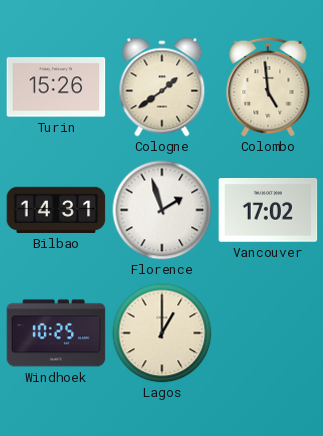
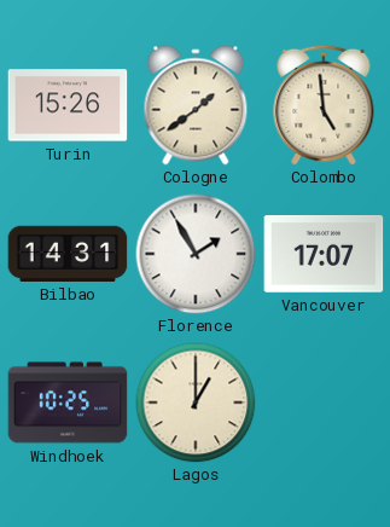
Florence: 1:57 -> 1:55
Vancouver: 17:02 -> 17:07
